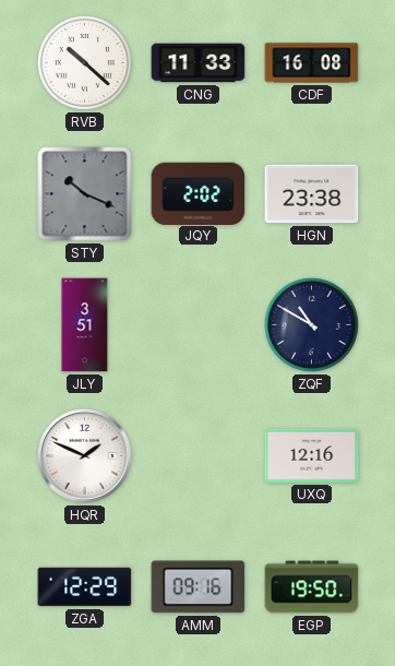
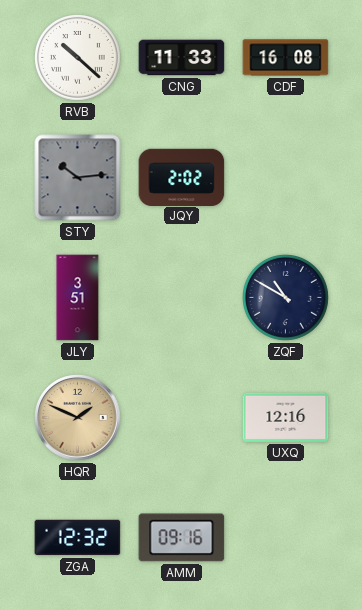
STY: 10:19 -> 10:14
HGN: 23:38 -> none
HQR dial: white -> champagne
ZGA: 12:29 -> 12:32
EGP: 19:50 -> none
